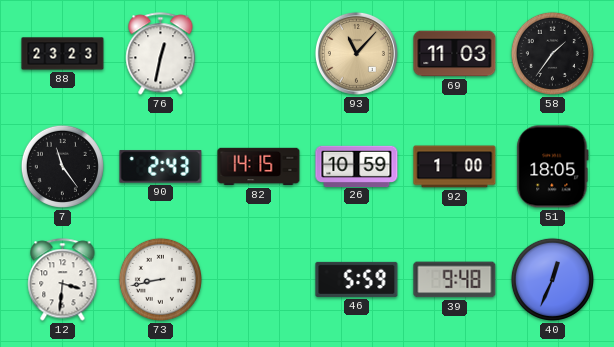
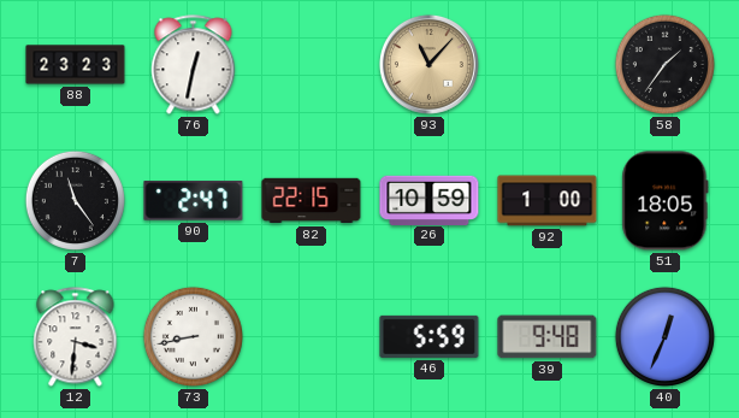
69: 11:03 -> none
90: 2:43 -> 2:47
82: 14:15 -> 22:15
